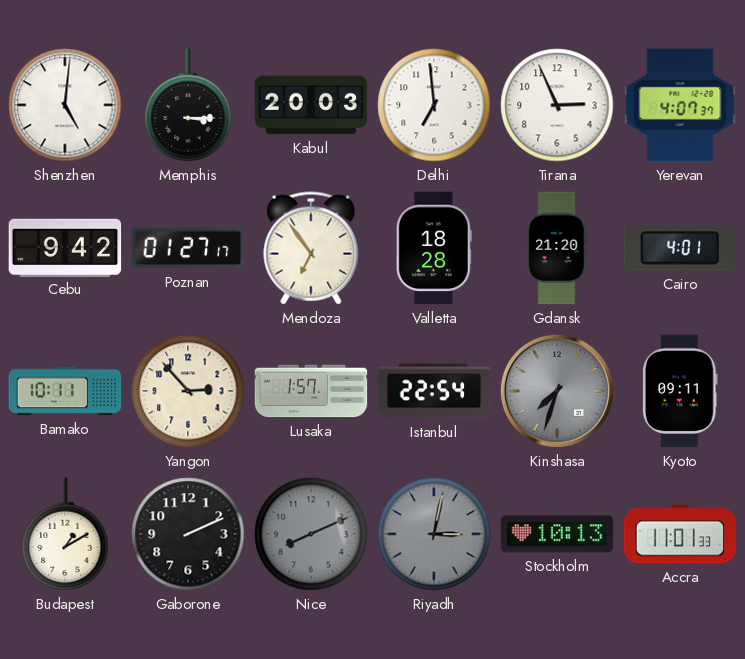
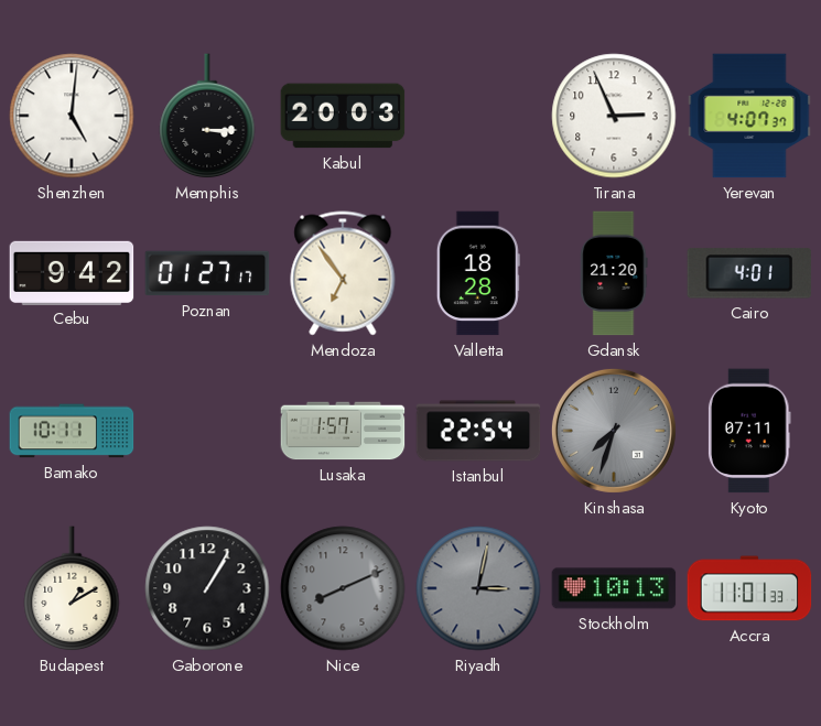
Delhi: 6:59 -> none
Yangon: 2:53 -> none
Kyoto: 09:11 -> 07:11
Gaborone: 2:11 -> 1:05
